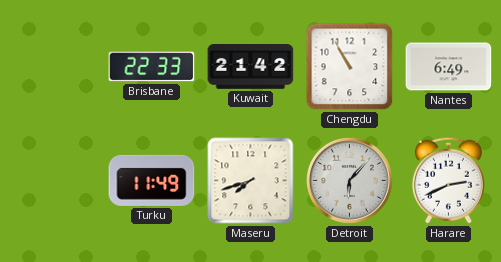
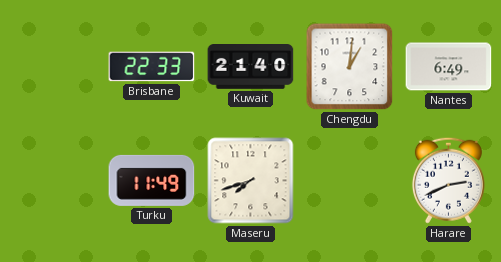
Kuwait: 21:42 -> 21:40
Chengdu: 10:55 -> 1:01
Detroit: 6:07 -> none
